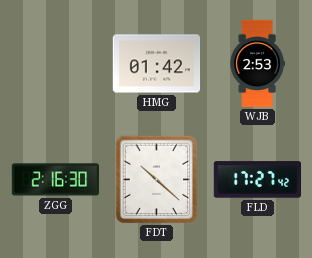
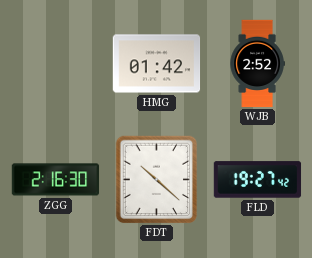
WJB: 2:53 -> 2:52
FLD: 17:27 -> 19:27
